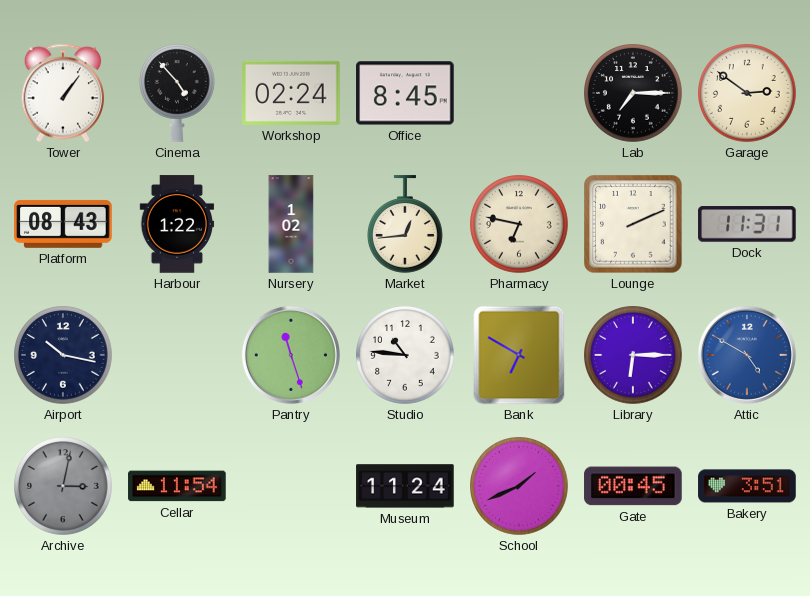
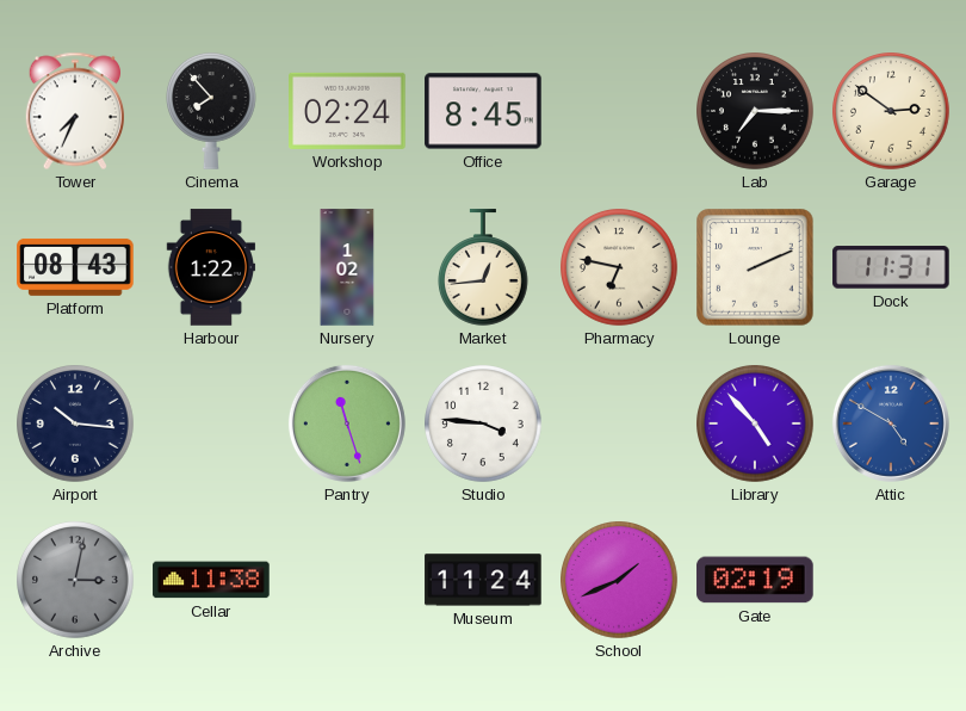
Tower: 1:06 -> 7:34
Cinema: 4:53 -> 7:53
Airport: 10:17 -> 10:16
Studio: 10:46 -> 3:46
Bank: 6:50 -> none
Library: 6:15 -> 4:53
Cellar: 11:54 -> 11:38
Gate: 00:45 -> 02:19
Bakery: 3:51 -> none
